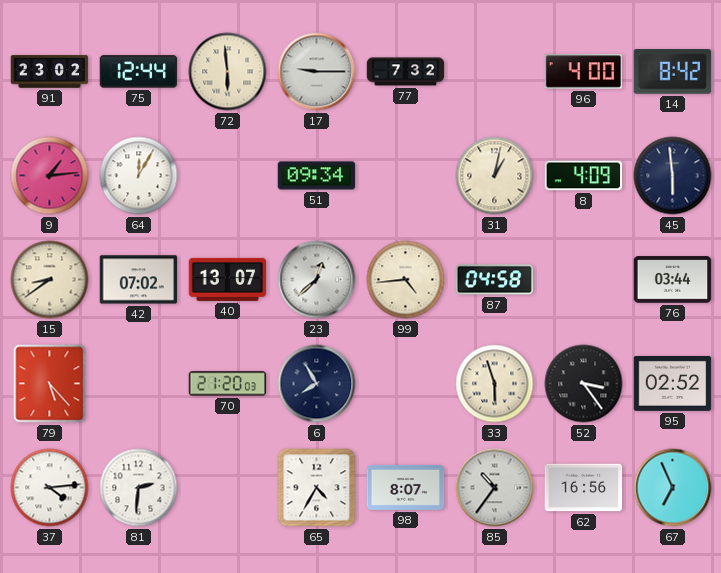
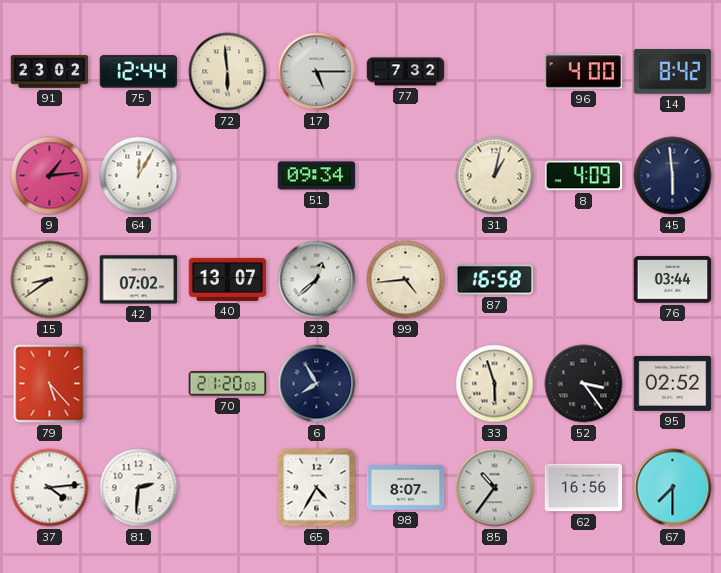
17: 9:15 -> 5:15
87: 04:58 -> 16:58
67: 6:56 -> 7:30
